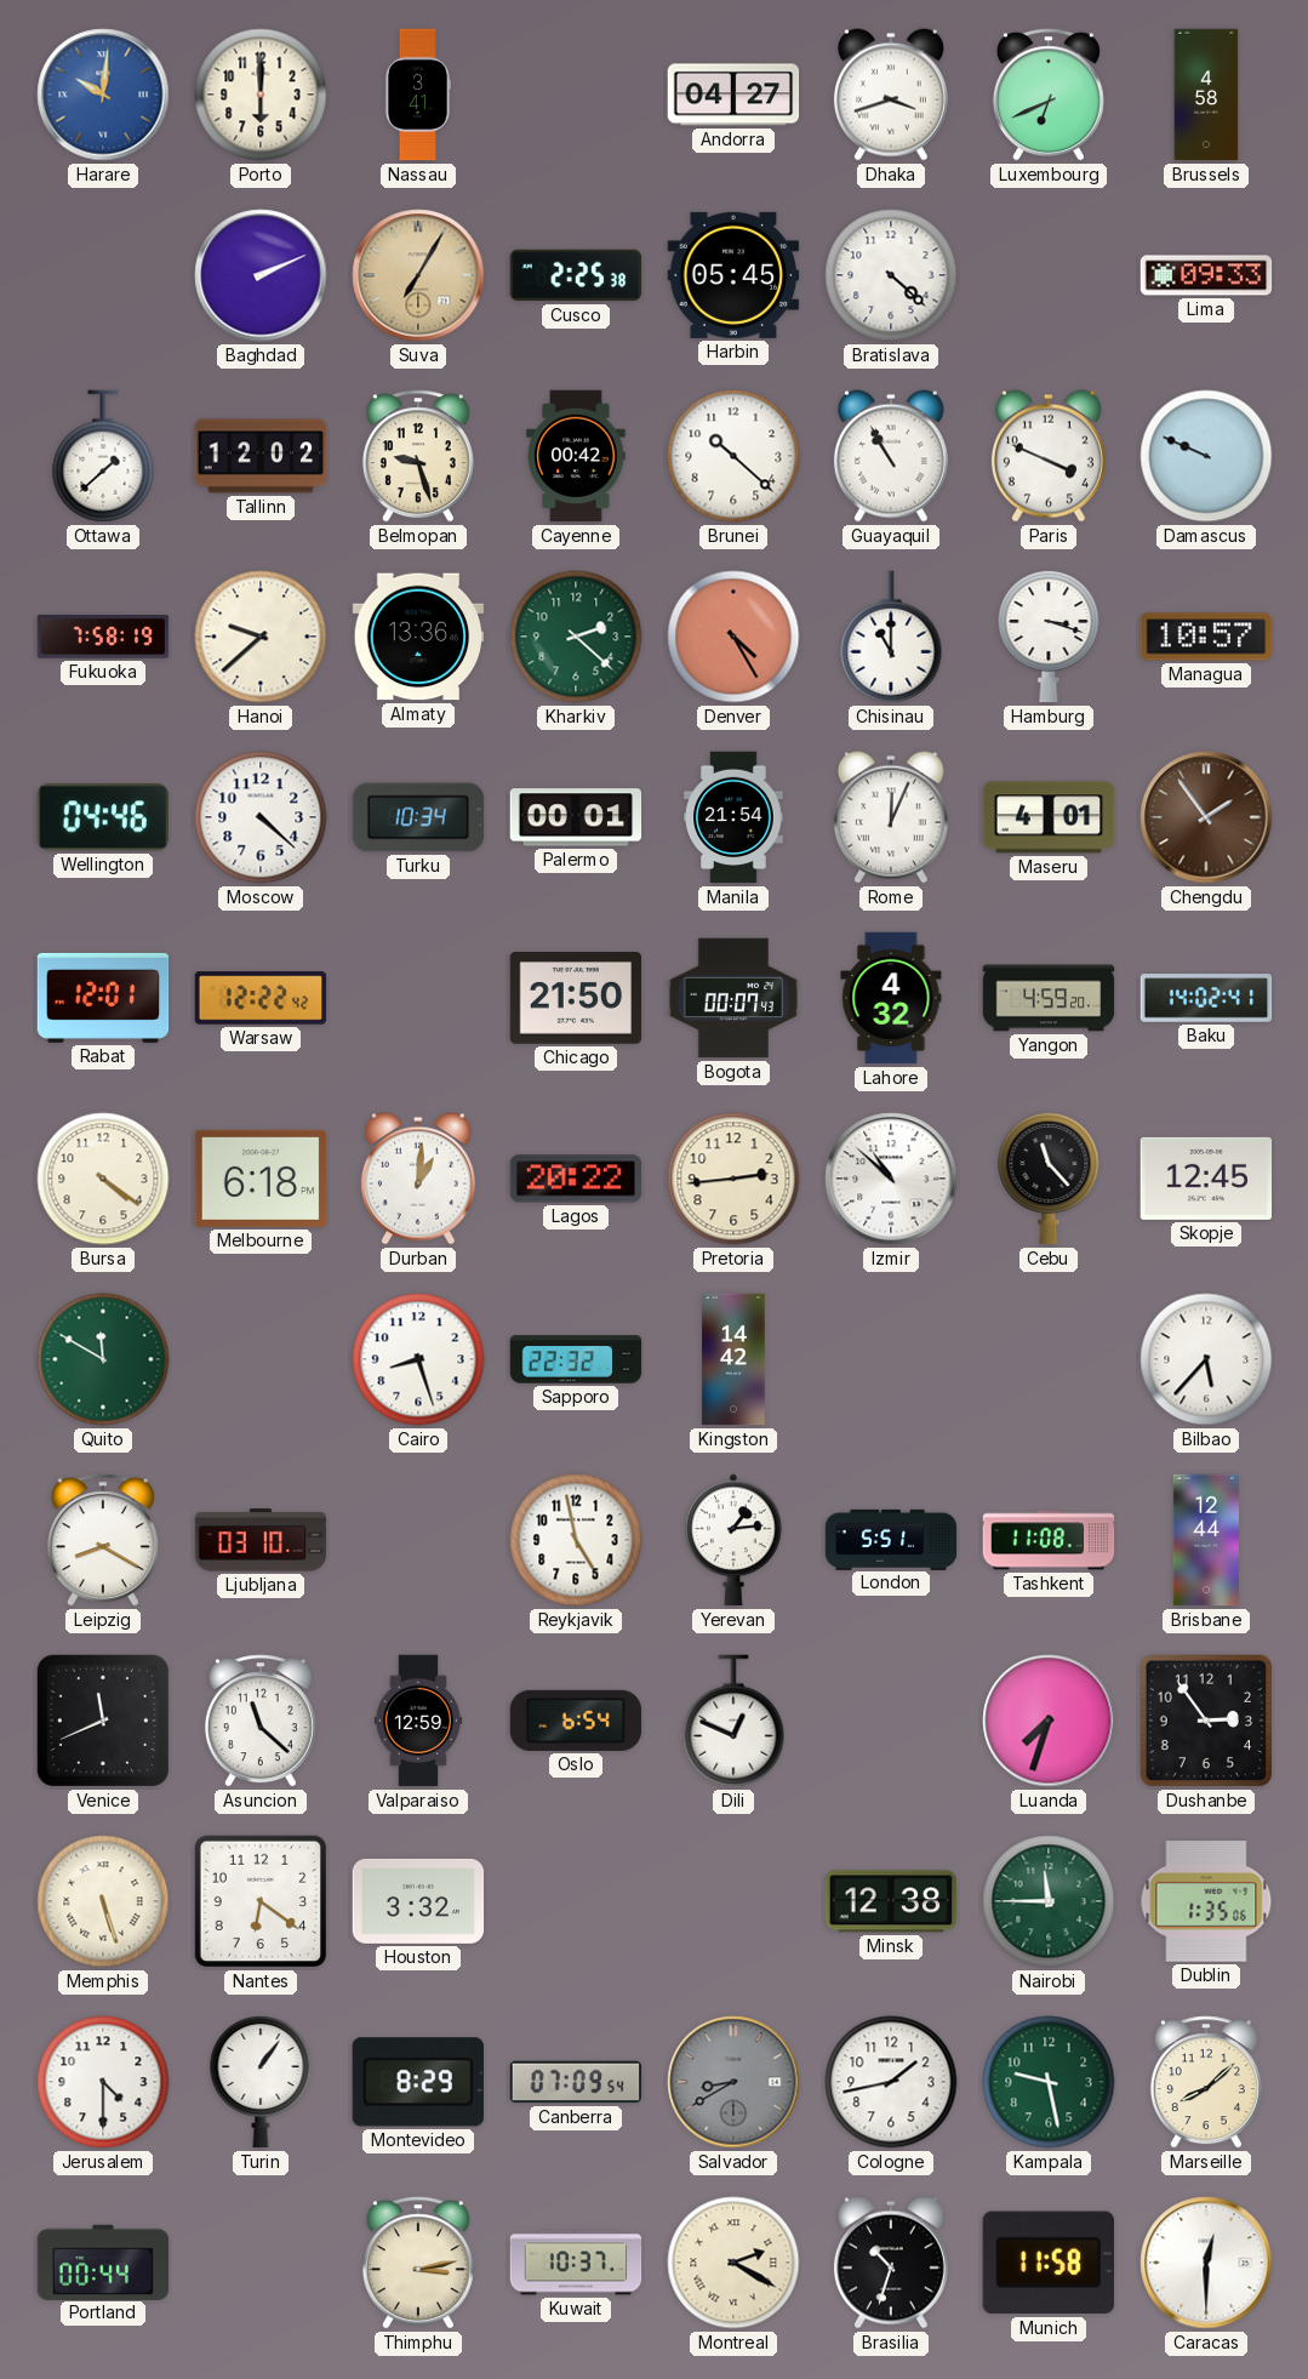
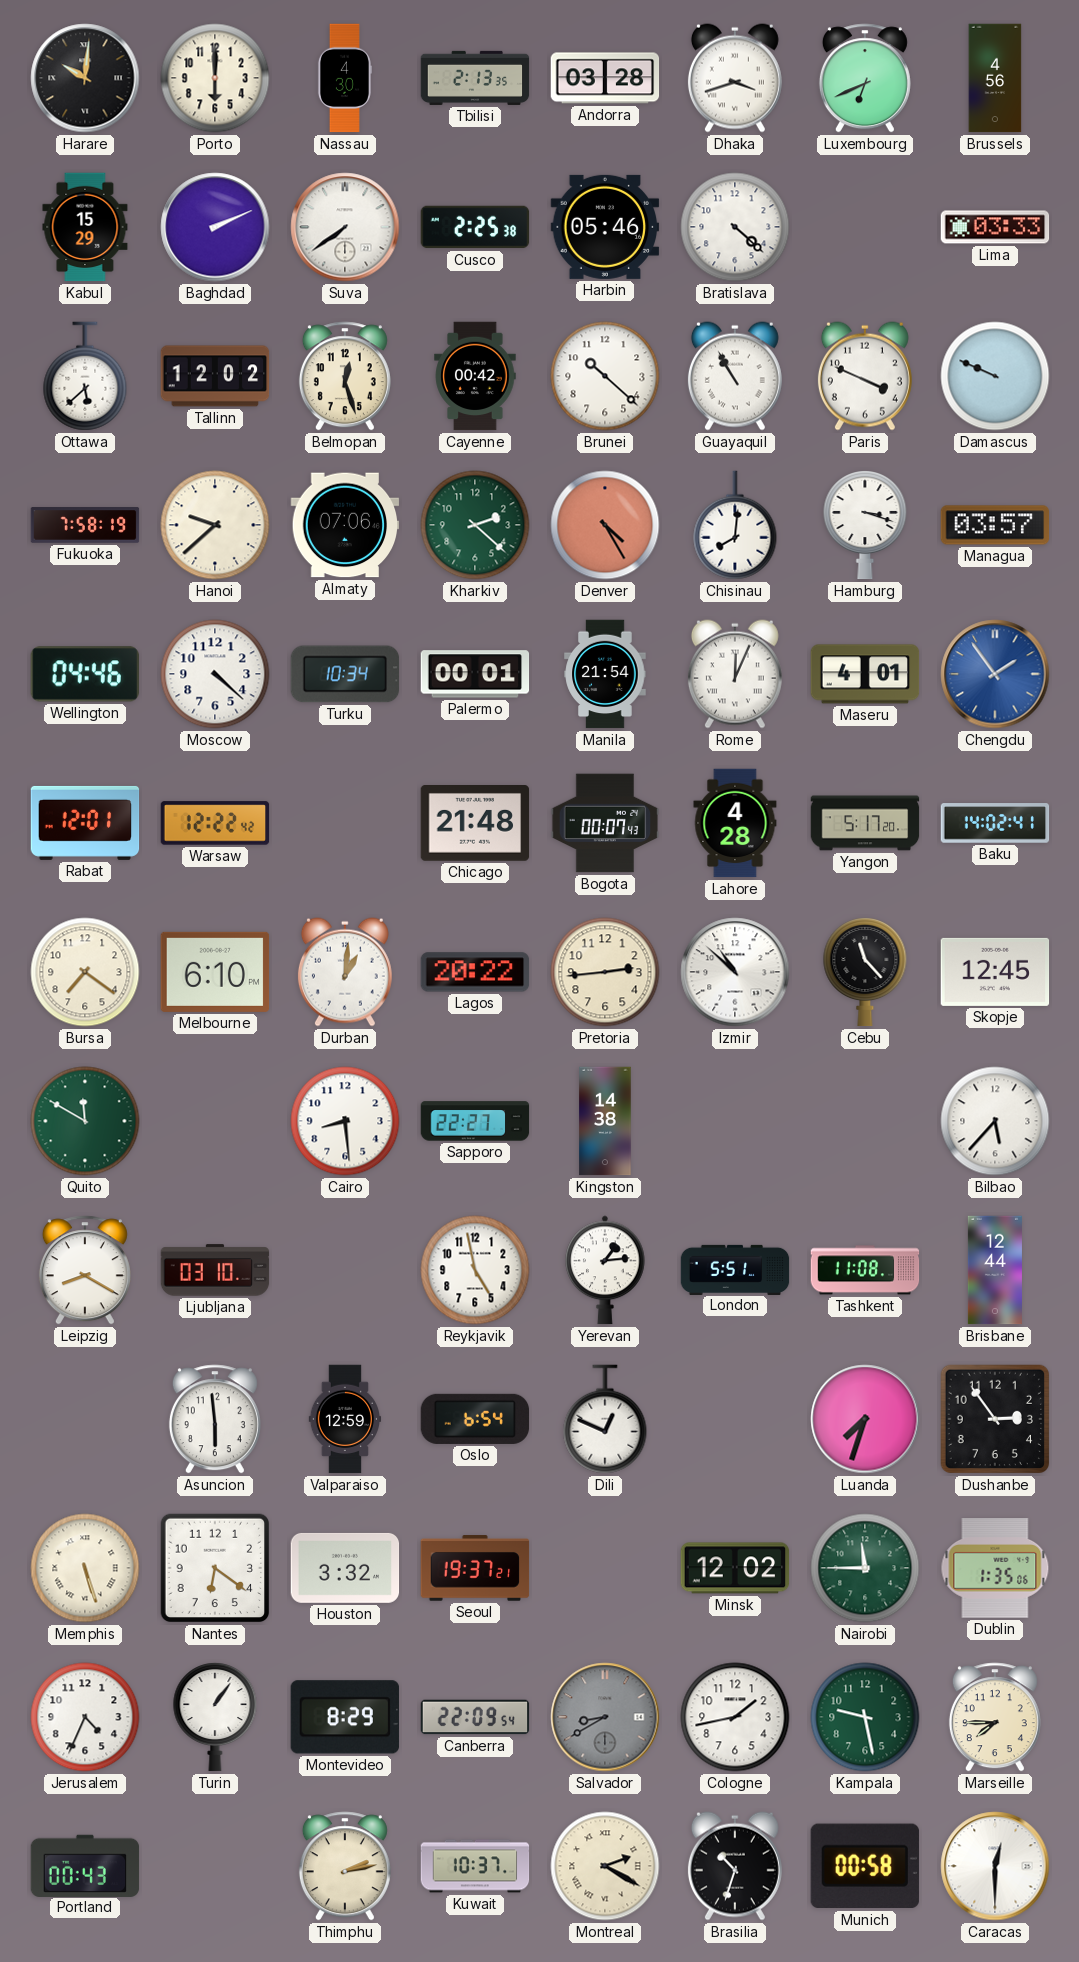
Harare dial: blue -> black
Nassau: 3:41 -> 4:30
Tbilisi: none -> 2:13
Andorra: 04:27 -> 03:28
Brussels: 4:58 -> 4:56
Kabul: none -> 15:29
Suva: 7:05 -> 7:39
Suva dial: champagne -> white
Harbin: 05:45 -> 05:46
Lima: 09:33 -> 03:33
Ottawa: 1:38 -> 5:38
Belmopan: 9:27 -> 12:27
Almaty: 13:36 -> 07:06
Chisinau: 11:00 -> 8:01
Managua: 10:57 -> 03:57
Chengdu dial: brown -> blue
Chicago: 21:50 -> 21:48
Lahore: 4:32 -> 4:28
Yangon: 4:59 -> 5:17
Bursa: 4:21 -> 7:21
Melbourne: 6:18 -> 6:10
Cairo: 8:27 -> 8:29
Sapporo: 22:32 -> 22:27
Kingston: 14:42 -> 14:38
Venice: 11:41 -> none
Asuncion: 11:22 -> 5:59
Seoul: none -> 19:37
Minsk: 12:38 -> 12:02
Jerusalem: 4:30 -> 4:34
Canberra: 07:09 -> 22:09
Marseille: 8:08 -> 7:45
Portland: 00:44 -> 00:43
Thimphu: 3:13 -> 2:13
Munich: 11:58 -> 00:58
